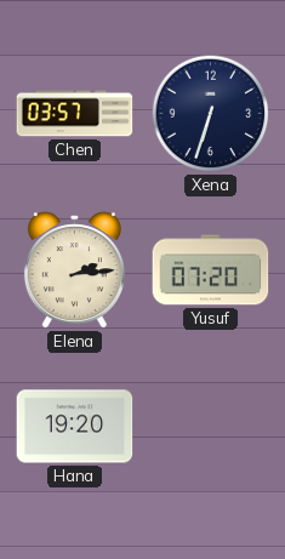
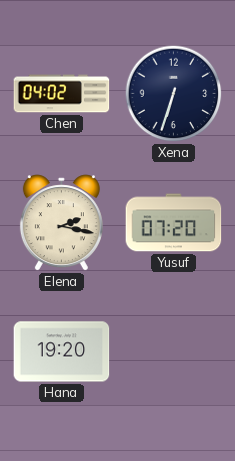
Chen: 03:57 -> 04:02
Elena: 2:14 -> 2:17
